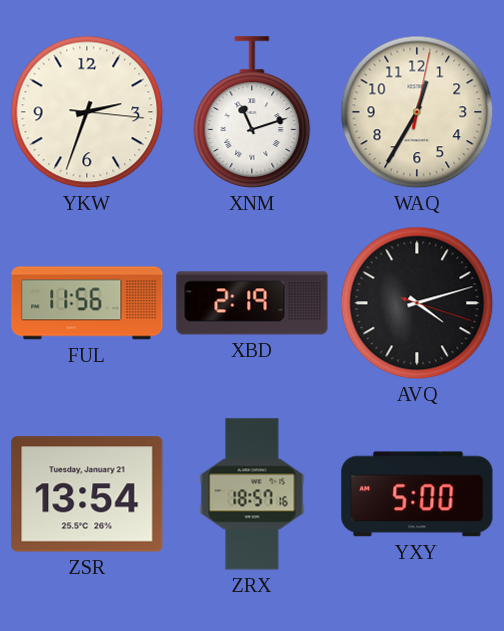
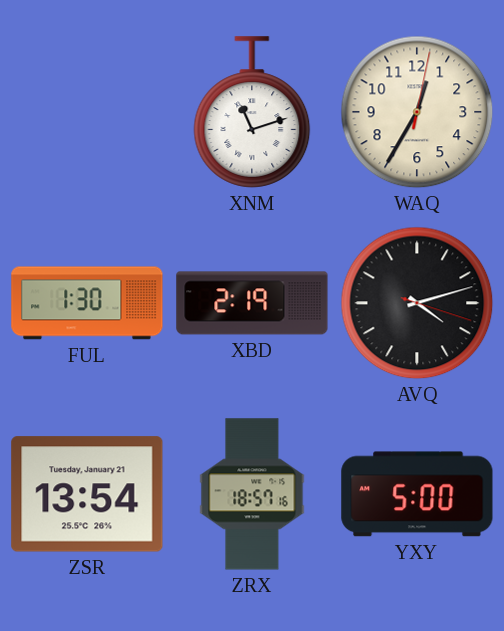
YKW: 2:33 -> none
FUL: 11:56 -> 1:30
